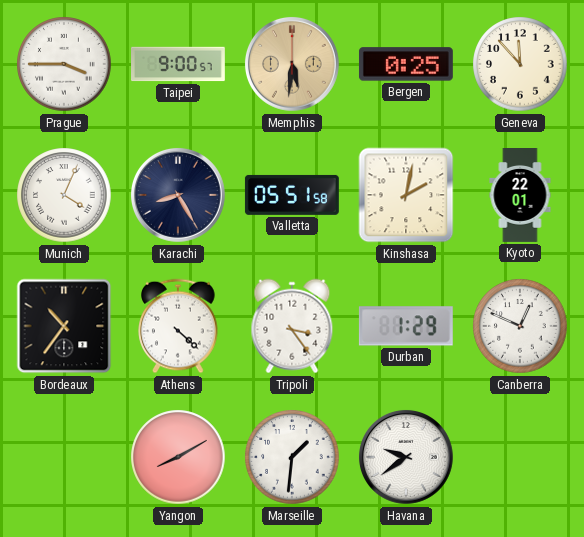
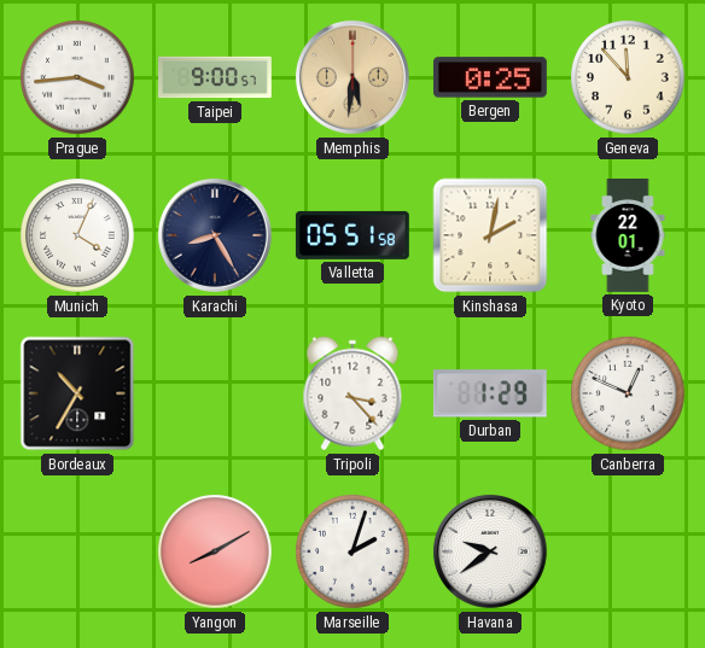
Prague: 3:45 -> 3:44
Bordeaux: 10:36 -> 10:35
Athens: 4:22 -> none
Tripoli: 3:24 -> 3:23
Marseille: 1:31 -> 2:03
